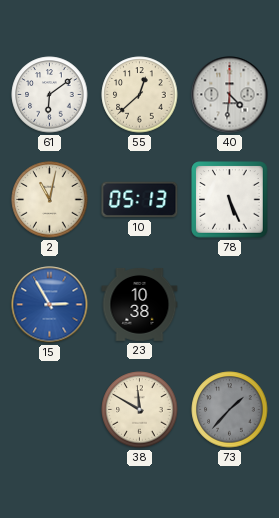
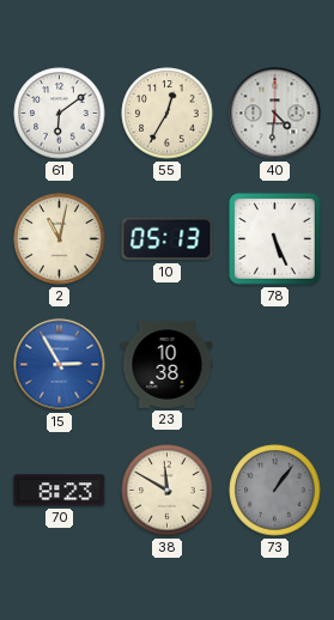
55: 12:38 -> 12:35
70: none -> 8:23
73: 1:37 -> 1:06
